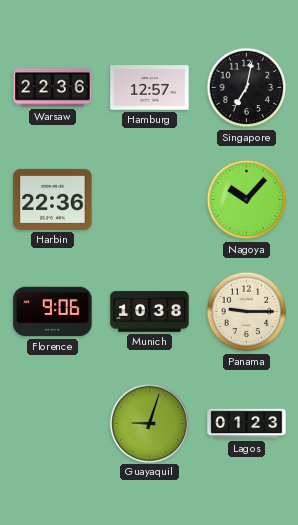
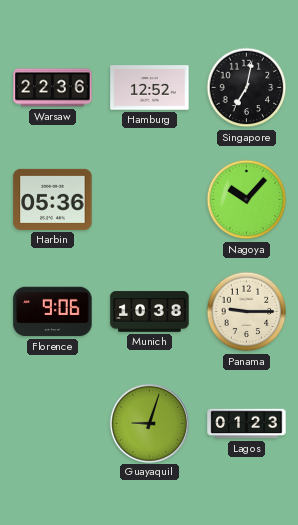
Hamburg: 12:57 -> 12:52
Harbin: 22:36 -> 05:36
